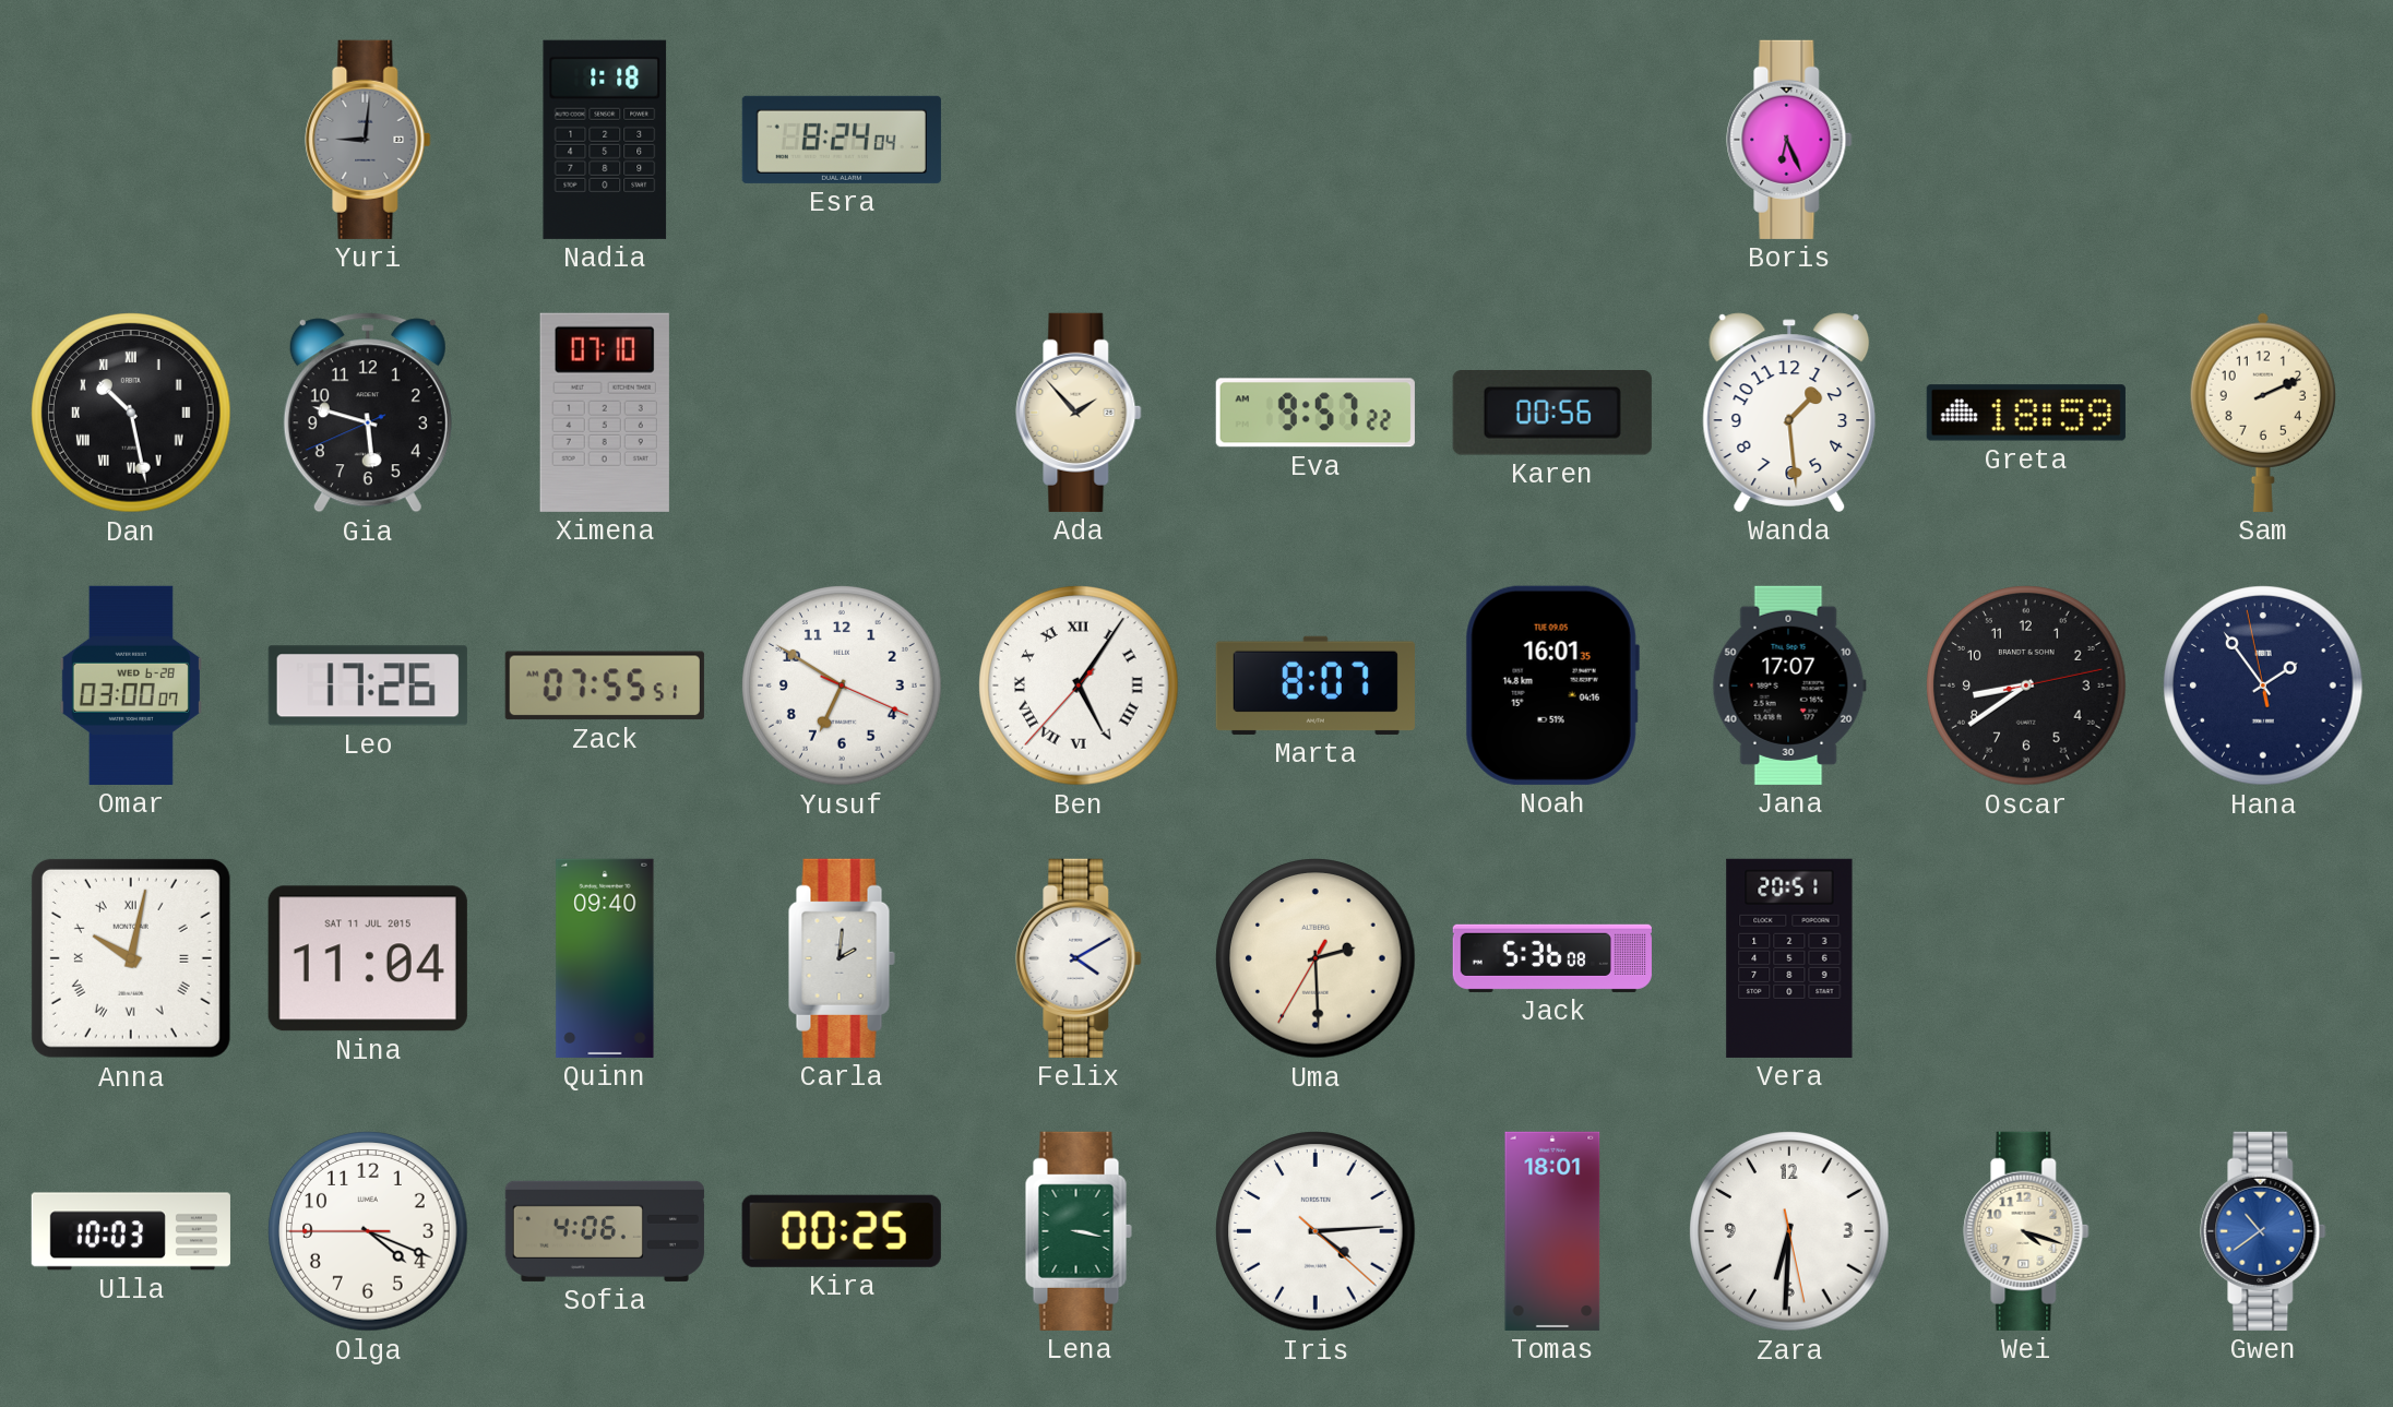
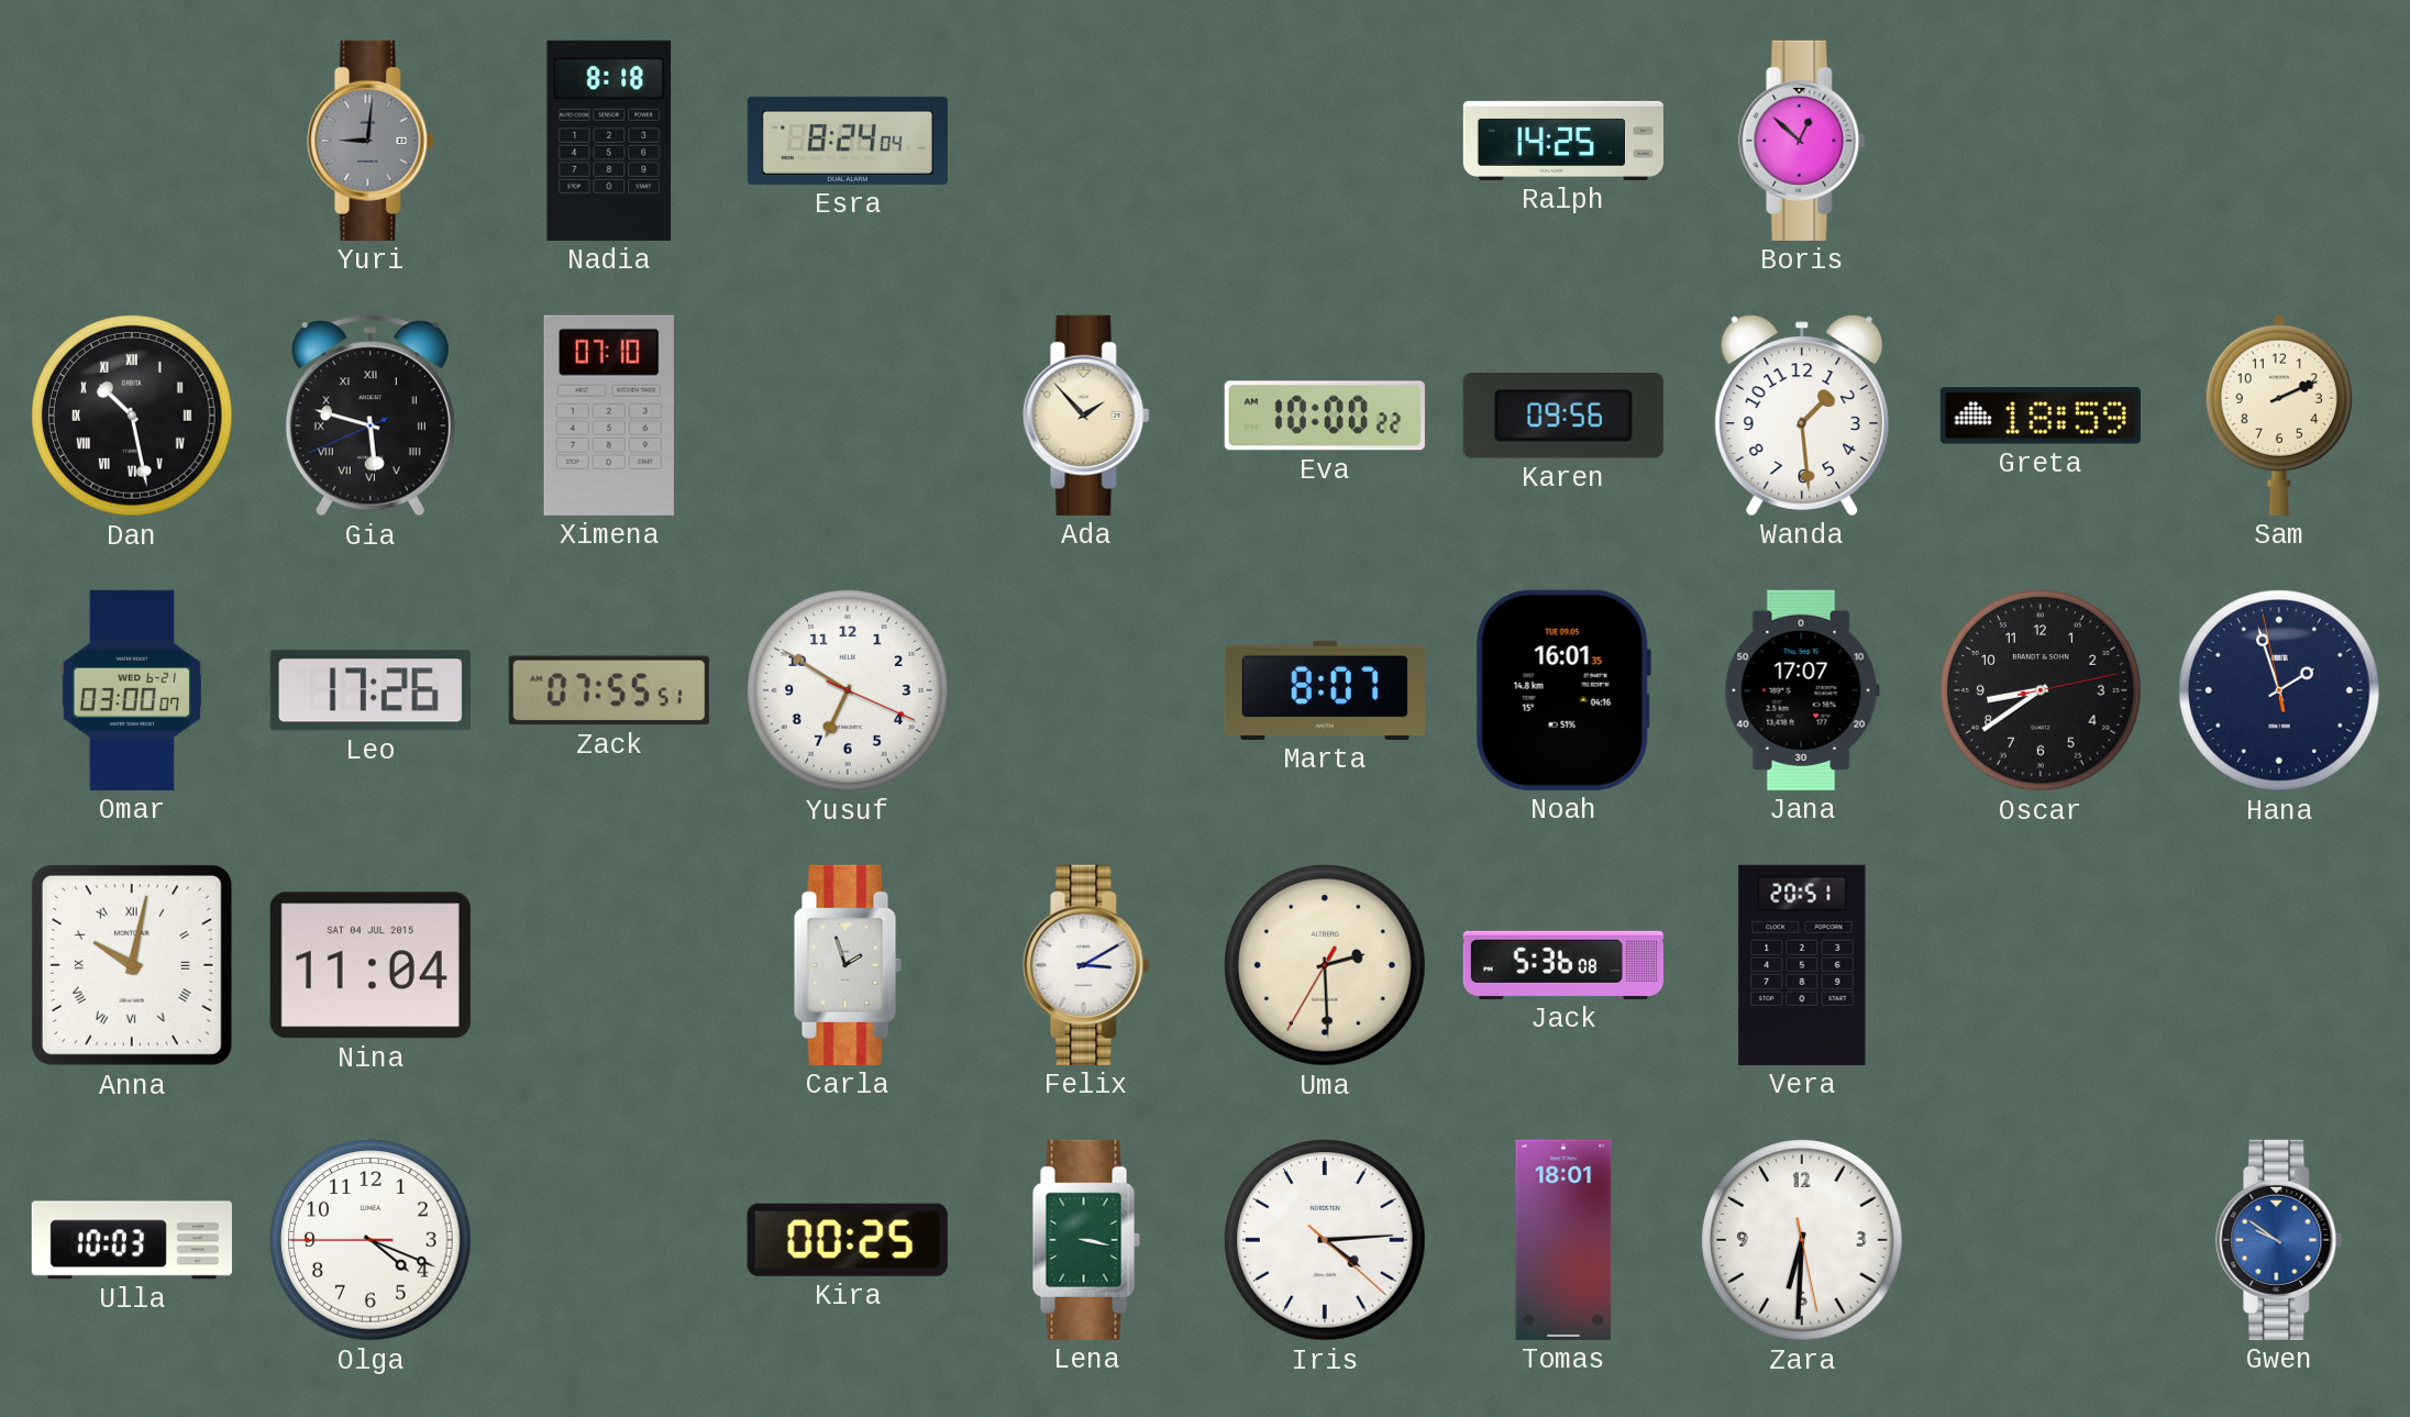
Nadia: 1:18 -> 8:18
Ralph: none -> 14:25
Boris: 6:26 -> 12:52
Gia numerals: Arabic -> Roman
Eva: 9:57 -> 10:00
Karen: 00:56 -> 09:56
Omar date: WED 6-28 -> WED 6-21
Ben: 5:05 -> none
Hana: 1:53 -> 1:56
Nina date: SAT 11 JUL 2015 -> SAT 04 JUL 2015
Quinn: 09:40 -> none
Carla: 2:01 -> 1:57
Felix: 4:10 -> 3:10
Sofia: 4:06 -> none
Wei: 4:18 -> none
Gwen: 10:39 -> 9:51
